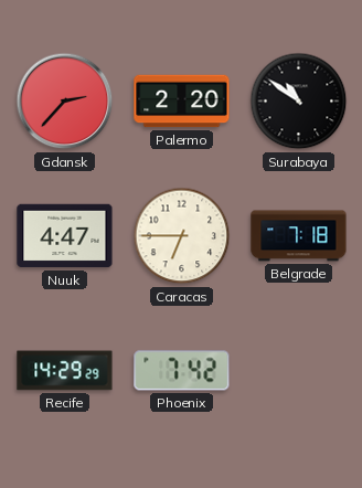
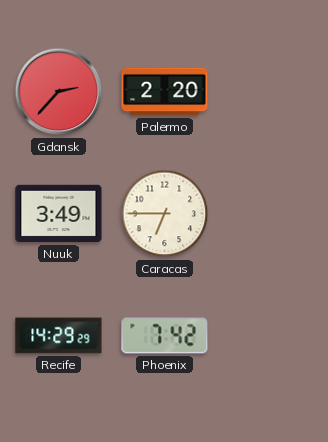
Surabaya: 10:51 -> none
Nuuk: 4:47 -> 3:49
Belgrade: 7:18 -> none
